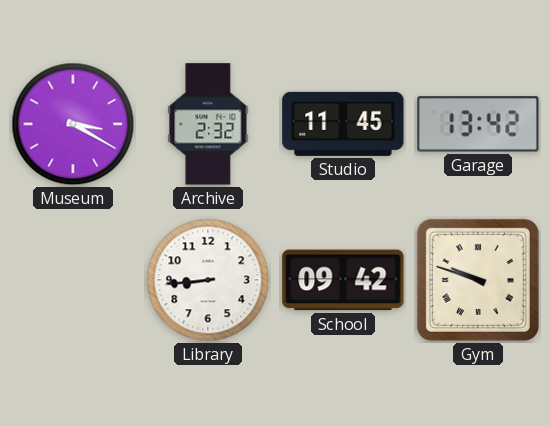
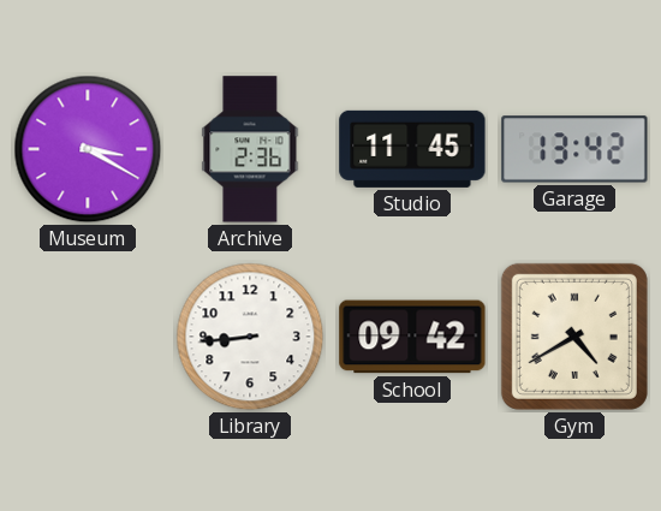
Archive: 2:32 -> 2:36
Gym: 9:48 -> 4:40
